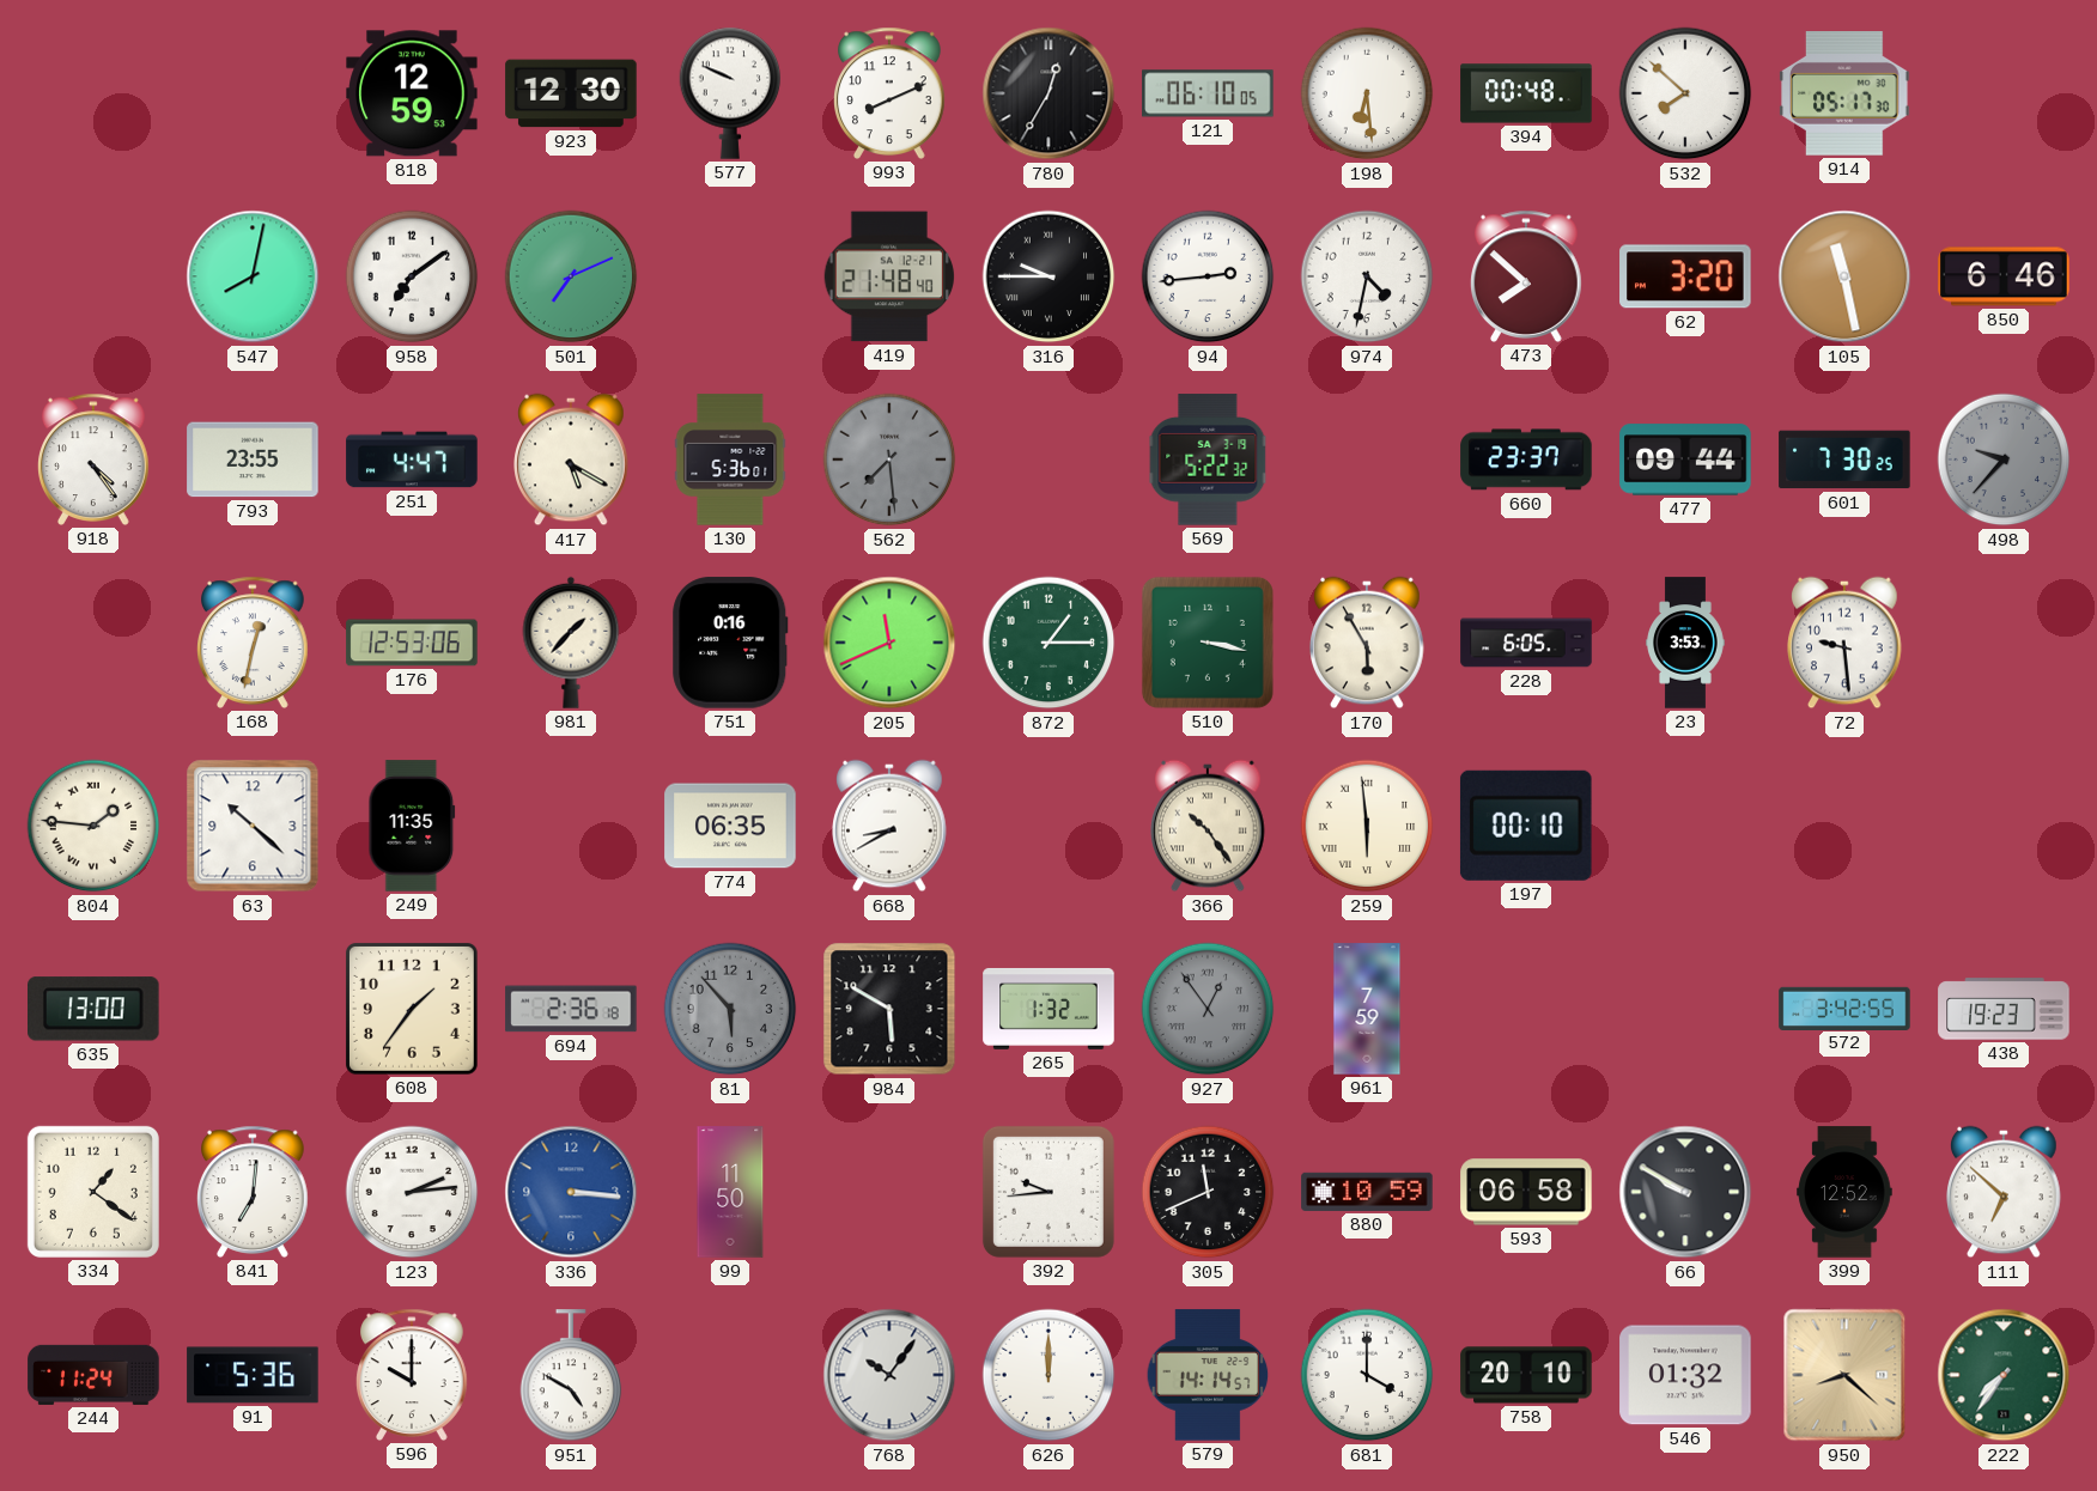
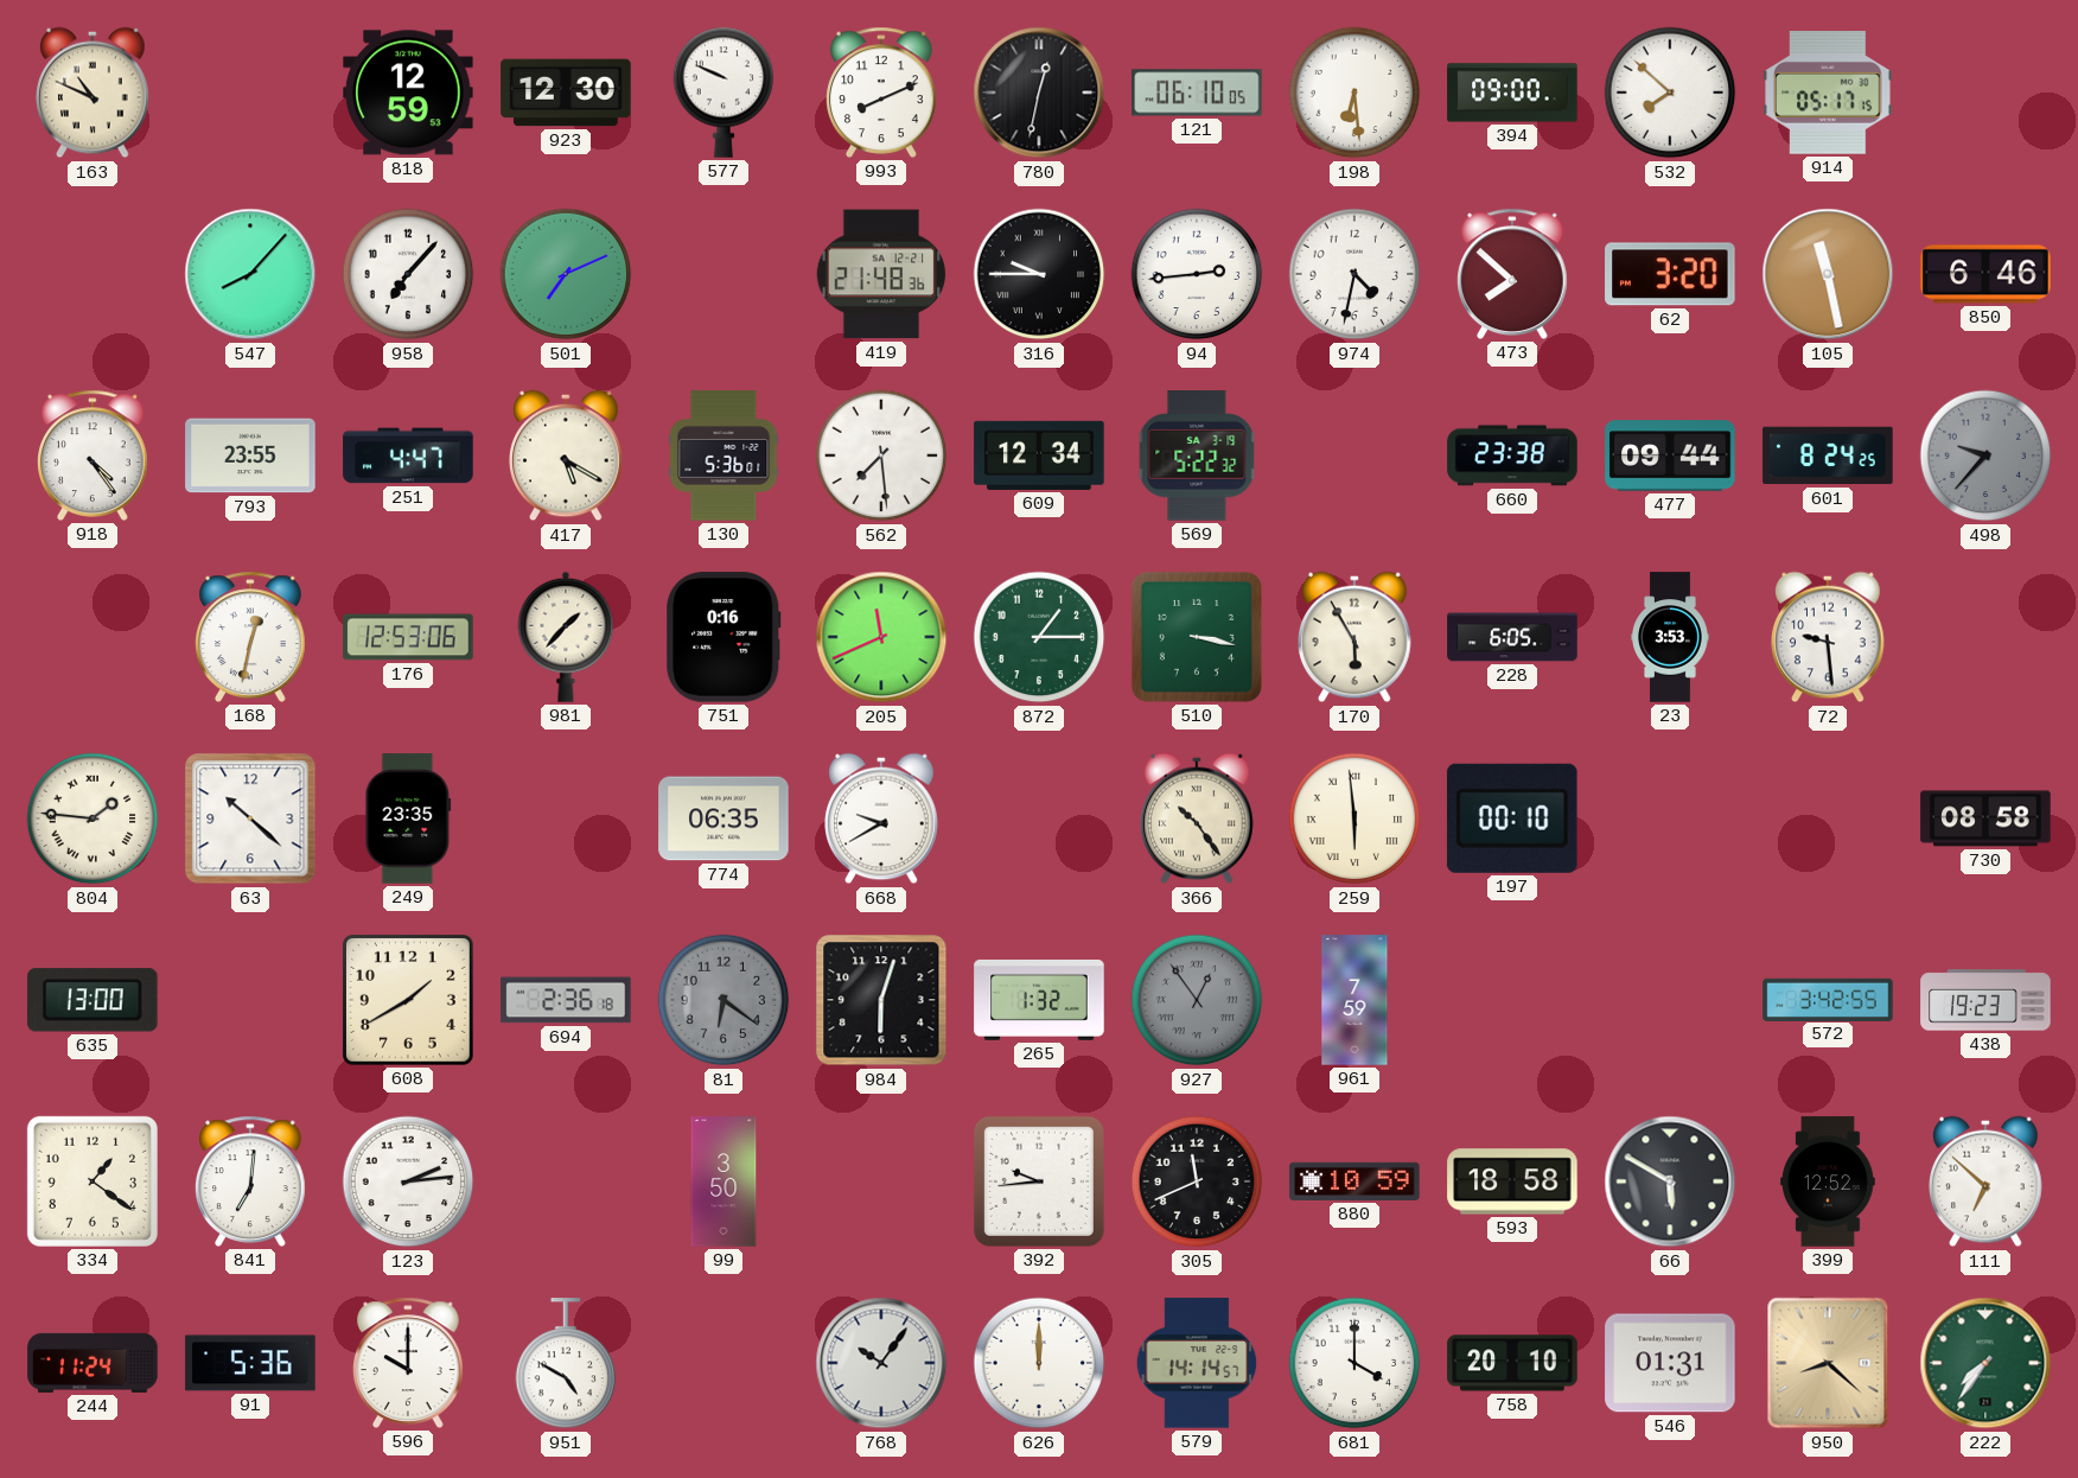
163: none -> 10:49
780: 12:35 -> 12:32
394: 00:48 -> 09:00
914: 05:17:30 -> 05:17:15
547: 8:02 -> 8:07
958: 7:09 -> 7:07
419: 21:48:40 -> 21:48:36
562 dial: grey -> white
609: none -> 12:34
660: 23:37 -> 23:38
601: 7:30 -> 8:24
249: 11:35 -> 23:35
668: 8:40 -> 9:40
730: none -> 08:58
608: 1:36 -> 1:40
81: 5:53 -> 6:21
984: 5:50 -> 6:03
336: 3:16 -> none
99: 11:50 -> 3:50
593: 06:58 -> 18:58
66: 9:50 -> 5:50
546: 01:32 -> 01:31
